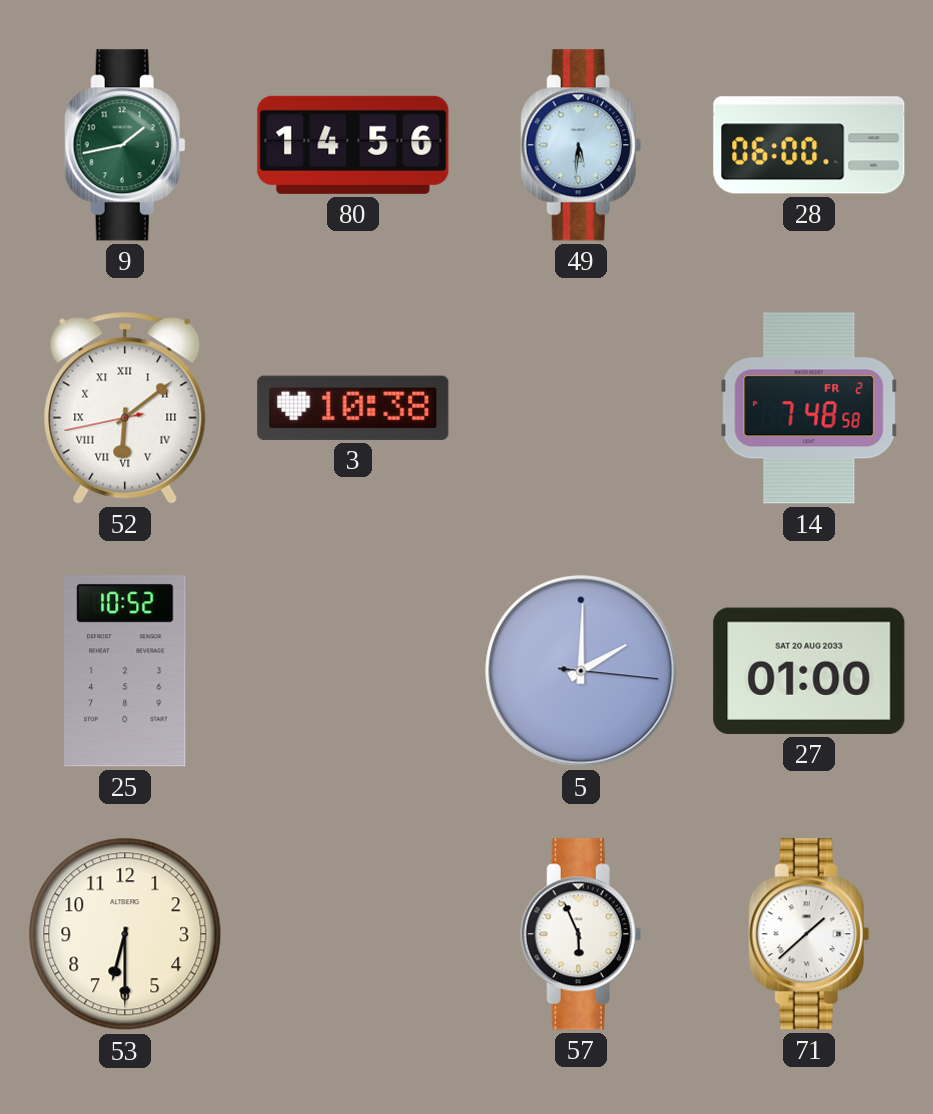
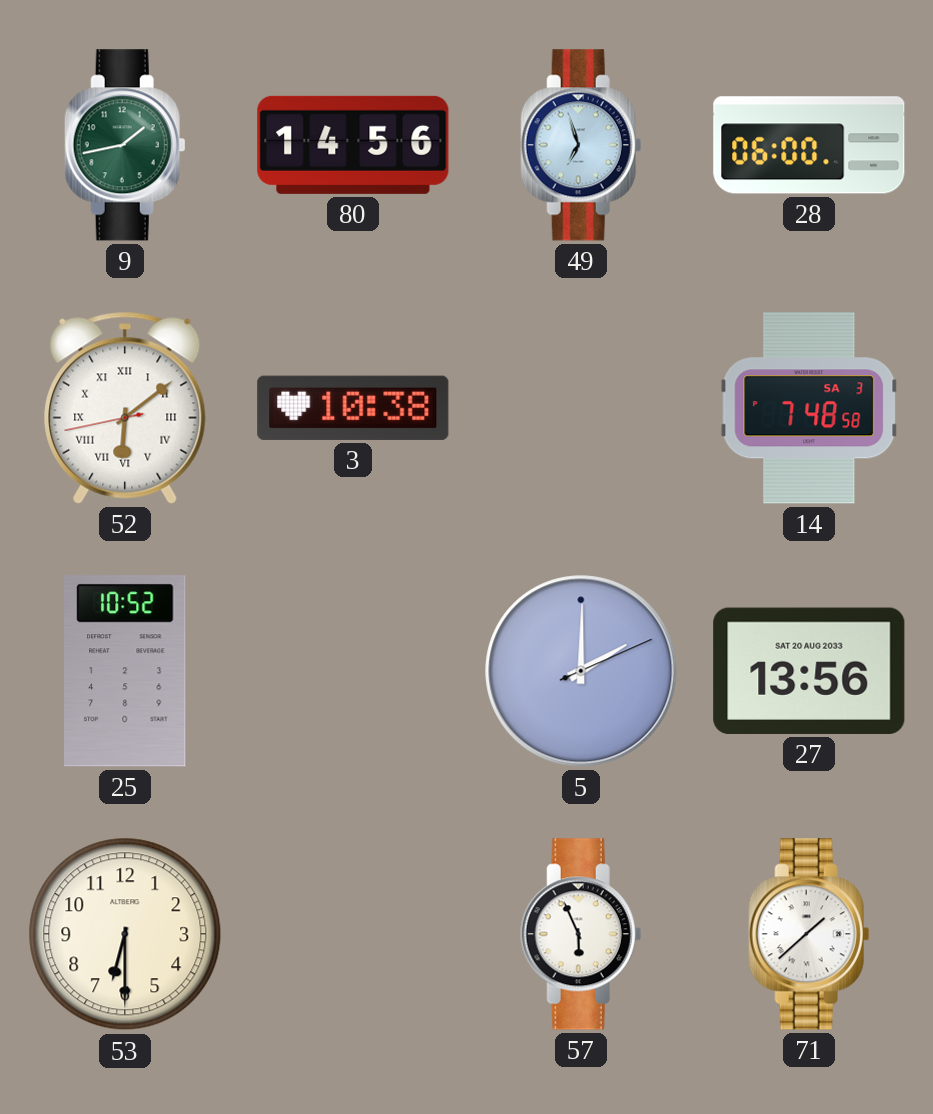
49: 5:31 -> 6:57
14 date: FR 2 -> SA 3
5: 2:00:16 -> 2:00:11
27: 01:00 -> 13:56
